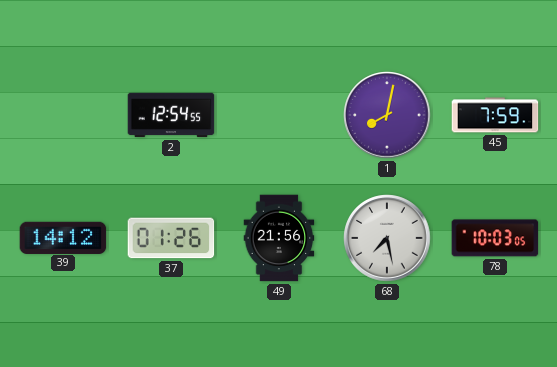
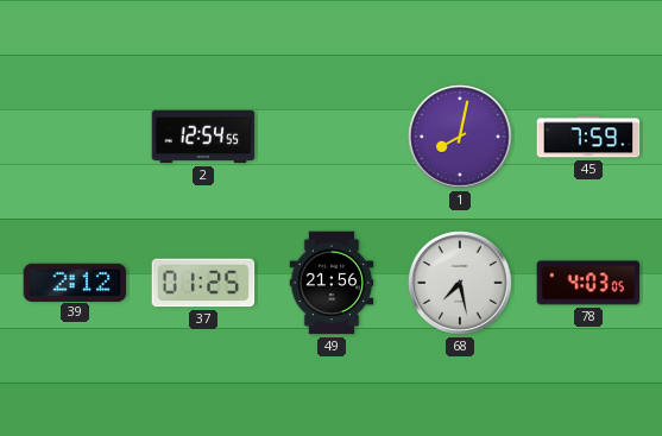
39: 14:12 -> 2:12
37: 01:26 -> 01:25
78: 10:03 -> 4:03
